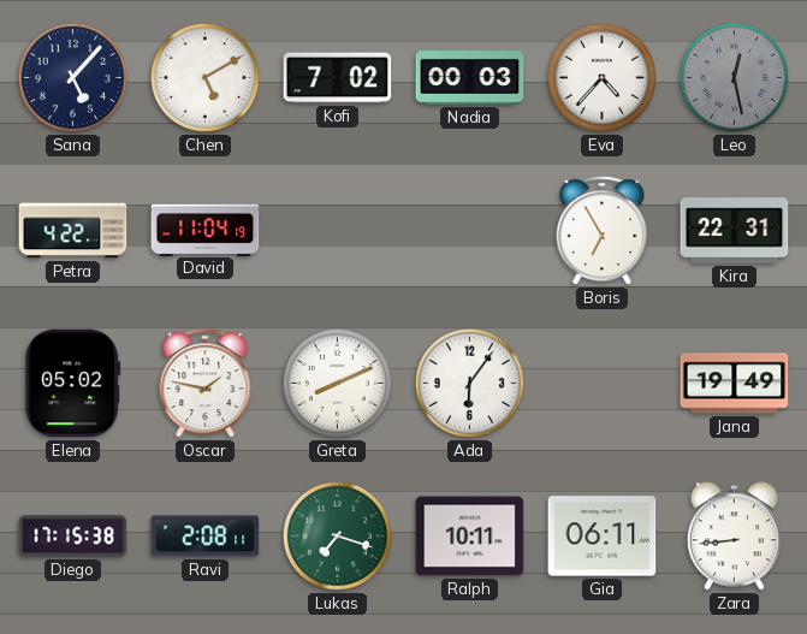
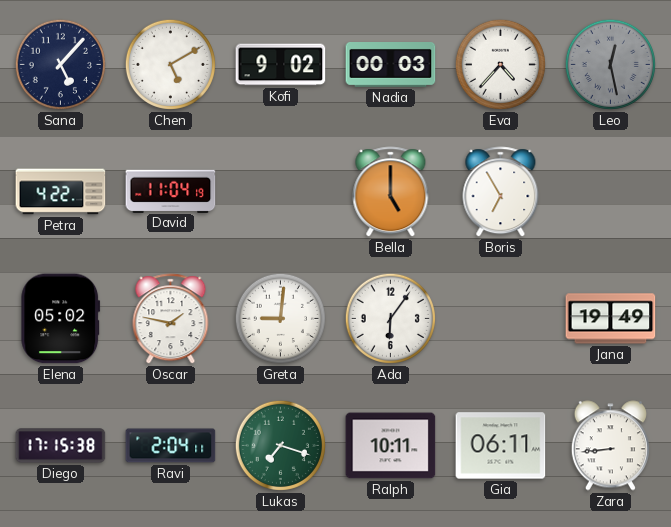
Kofi: 7:02 -> 9:02
Bella: none -> 5:00
Kira: 22:31 -> none
Greta: 8:11 -> 9:01
Ravi: 2:08 -> 2:04
